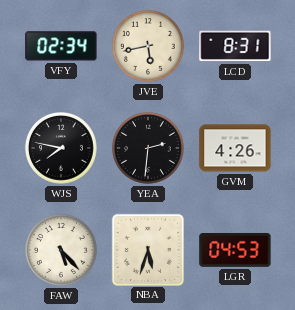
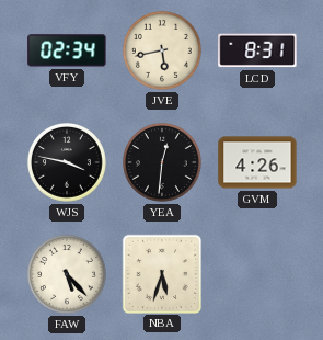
WJS: 7:47 -> 3:47
YEA: 2:31 -> 12:31
LGR: 04:53 -> none
